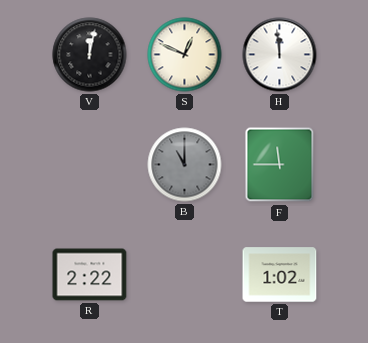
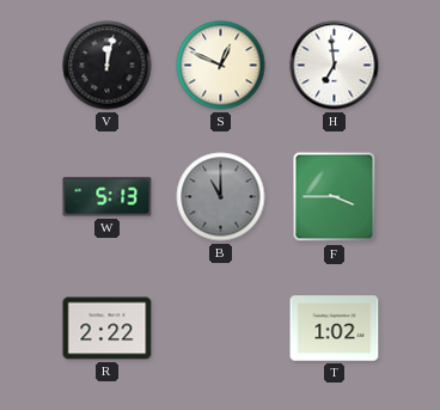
H: 11:59 -> 6:59
W: none -> 5:13
F: 11:45 -> 3:45
